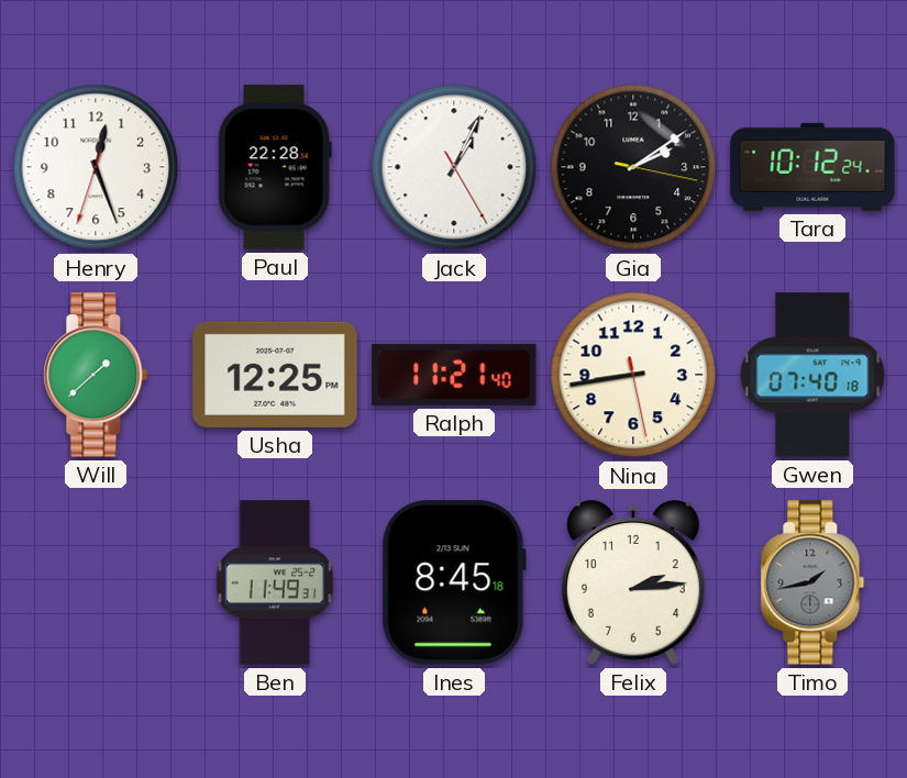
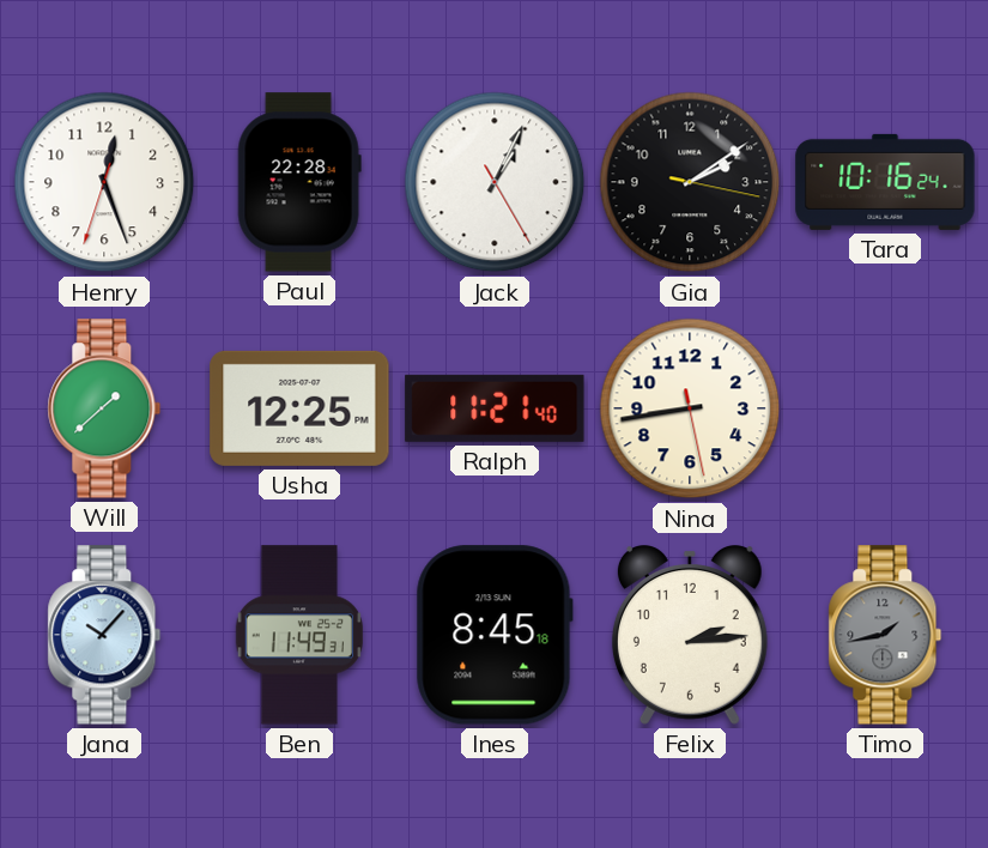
Tara: 10:12 -> 10:16
Gwen: 07:40 -> none
Jana: none -> 10:07
